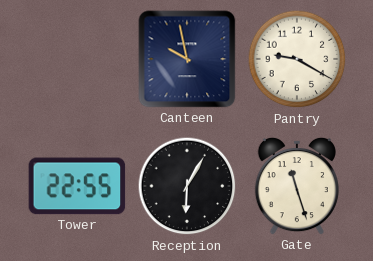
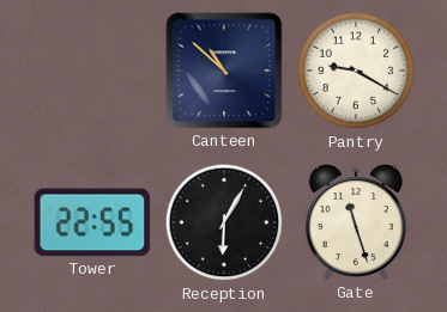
Canteen: 9:58 -> 10:52
